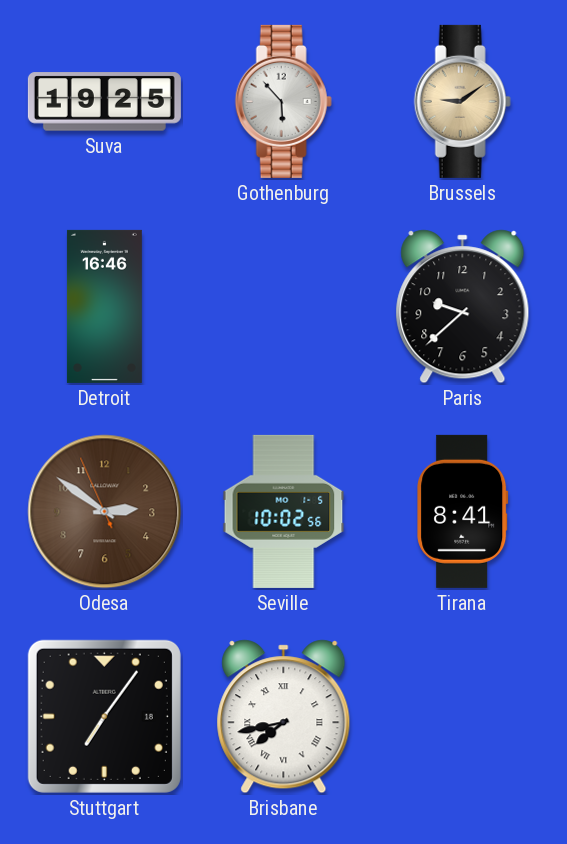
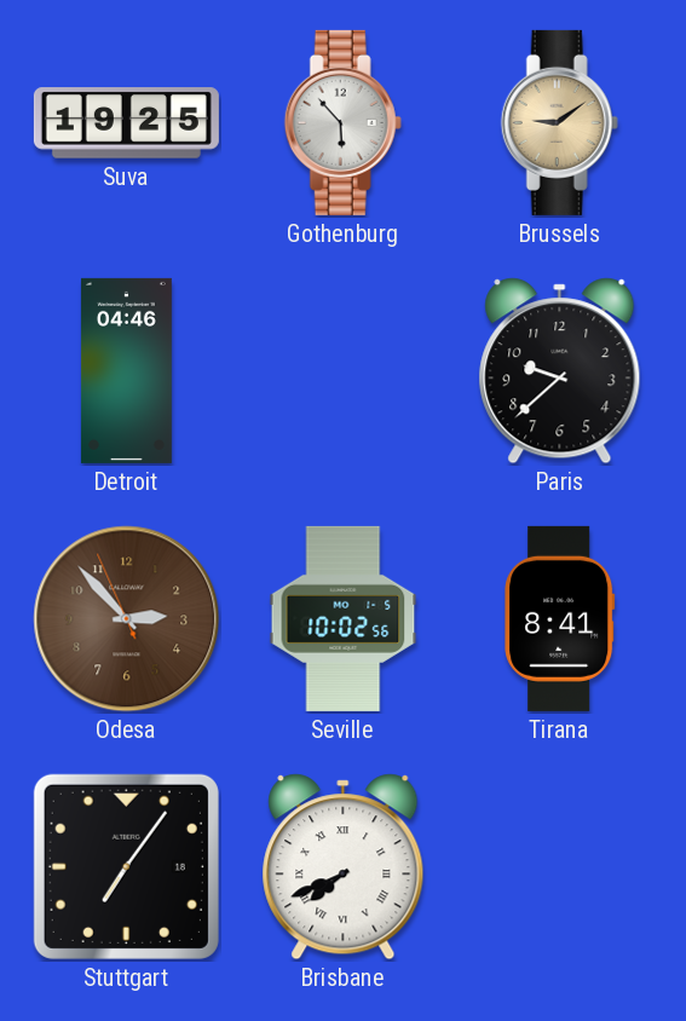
Detroit: 16:46 -> 04:46
Odesa: 2:50 -> 2:52
Brisbane: 7:43 -> 7:41
